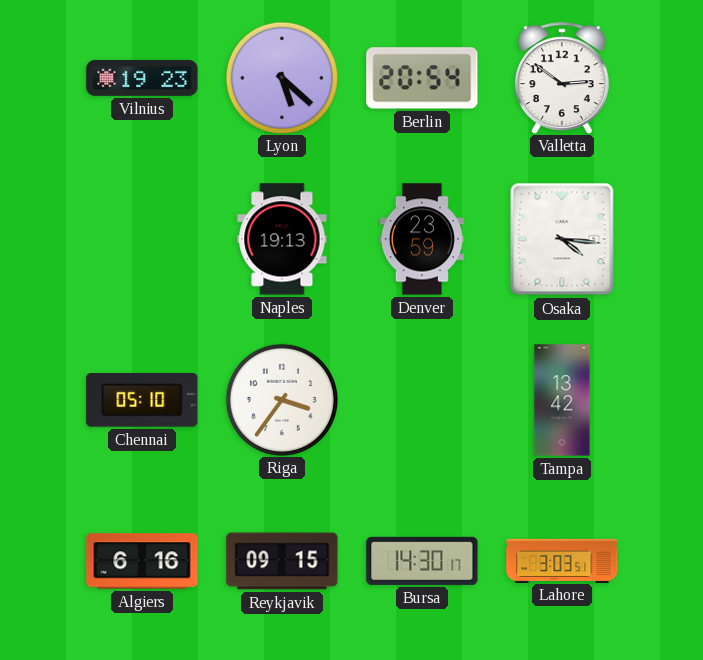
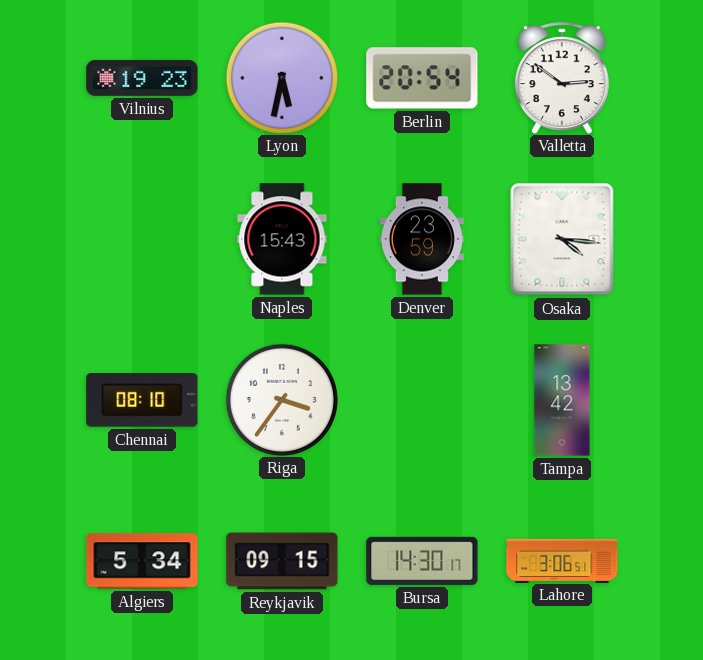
Lyon: 5:22 -> 5:32
Naples: 19:13 -> 15:43
Chennai: 05:10 -> 08:10
Algiers: 6:16 -> 5:34
Lahore: 3:03 -> 3:06
